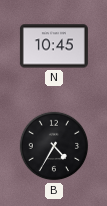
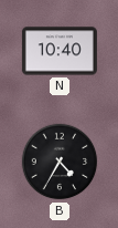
N: 10:45 -> 10:40
